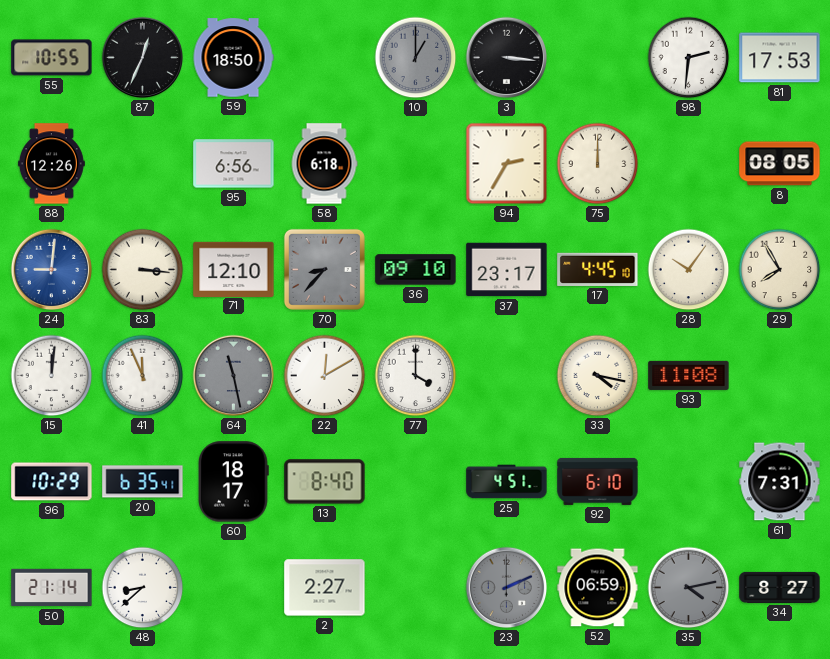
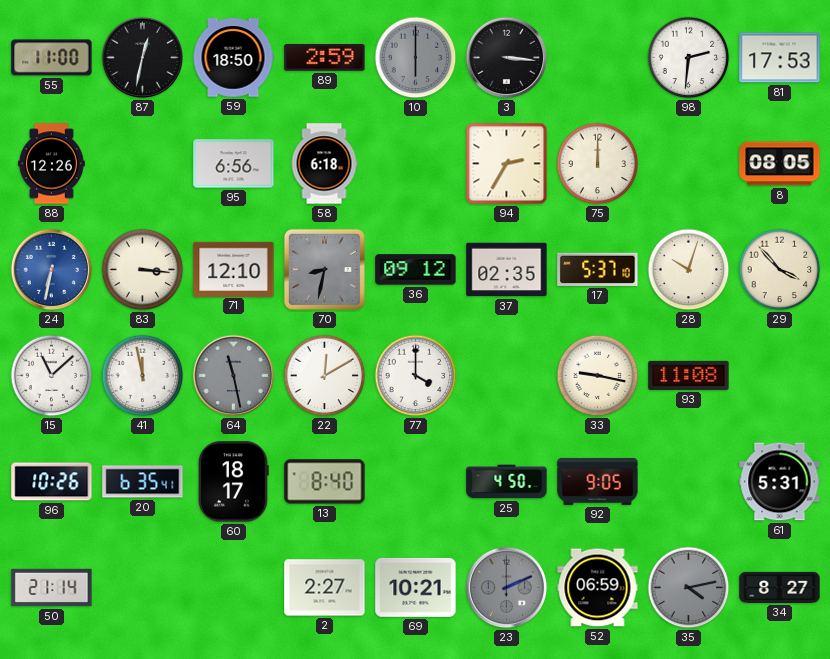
55: 10:55 -> 11:00
87: 12:34 -> 12:32
89: none -> 2:59
10: 1:00 -> 6:00
24: 9:01 -> 6:32
70: 8:37 -> 8:32
36: 09:10 -> 09:12
37: 23:17 -> 02:35
17: 4:45 -> 5:37
28: 10:06 -> 10:03
29: 7:55 -> 3:53
15: 12:01 -> 11:08
41: 11:56 -> 11:58
33: 4:17 -> 9:17
96: 10:29 -> 10:26
25: 4:51 -> 4:50
92: 6:10 -> 9:05
61: 7:31 -> 5:31
48: 8:38 -> none
69: none -> 10:21
